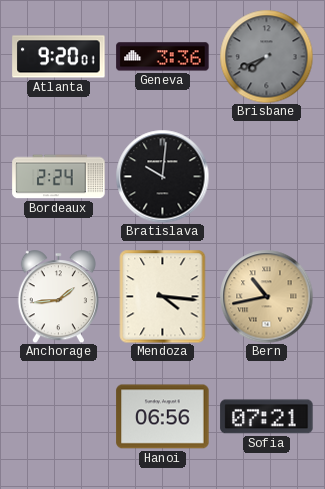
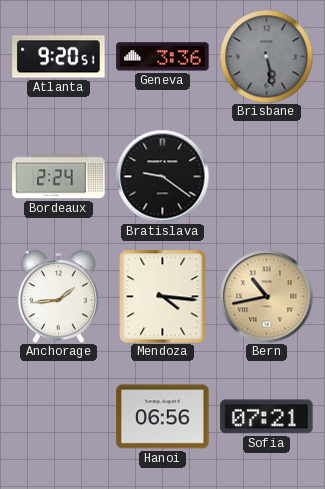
Atlanta: 9:20:01 -> 9:20:51
Brisbane: 7:41 -> 5:28
Bratislava: 10:01 -> 9:21
